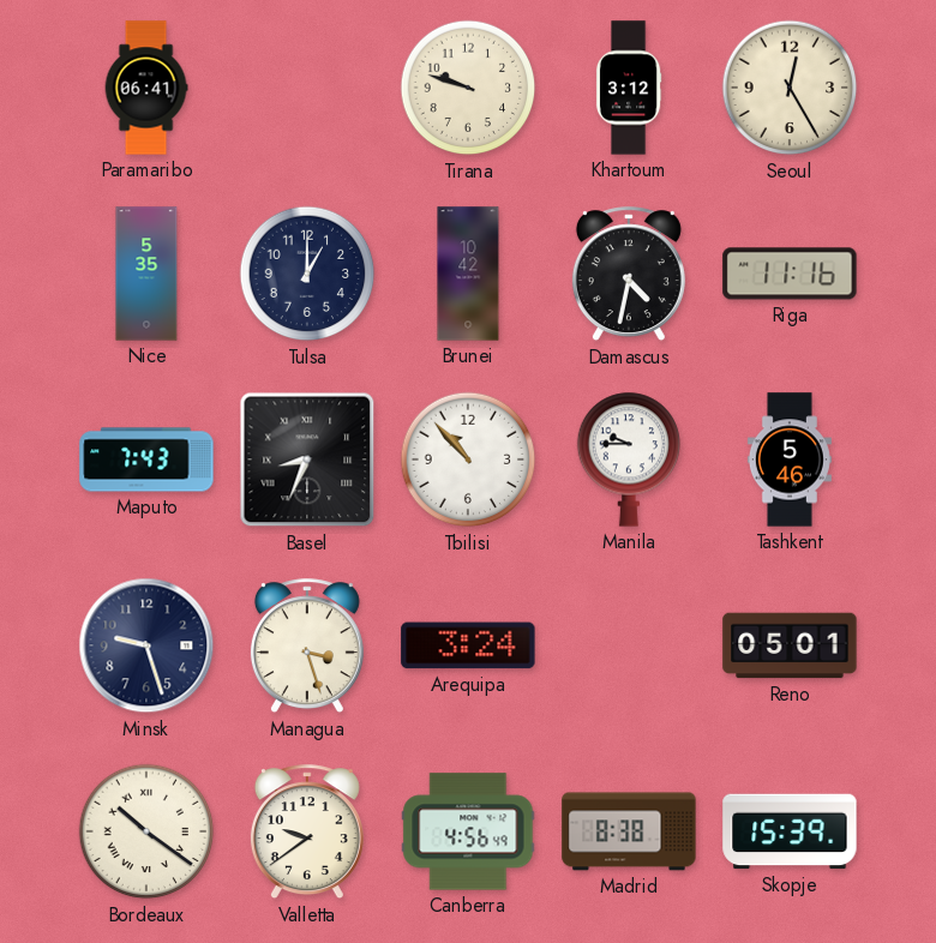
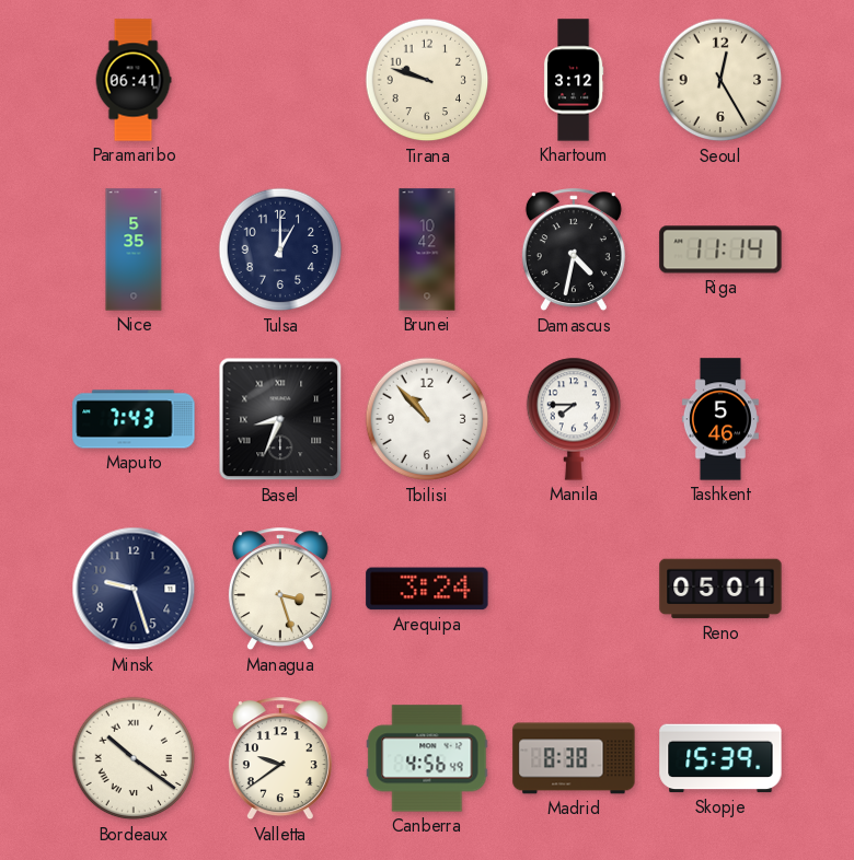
Riga: 11:16 -> 11:14
Manila: 9:45 -> 7:45
